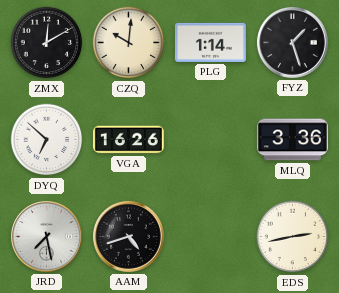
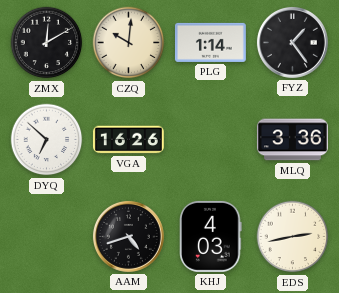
FYZ: 1:27 -> 1:24
JRD: 7:28 -> none
KHJ: none -> 4:03
